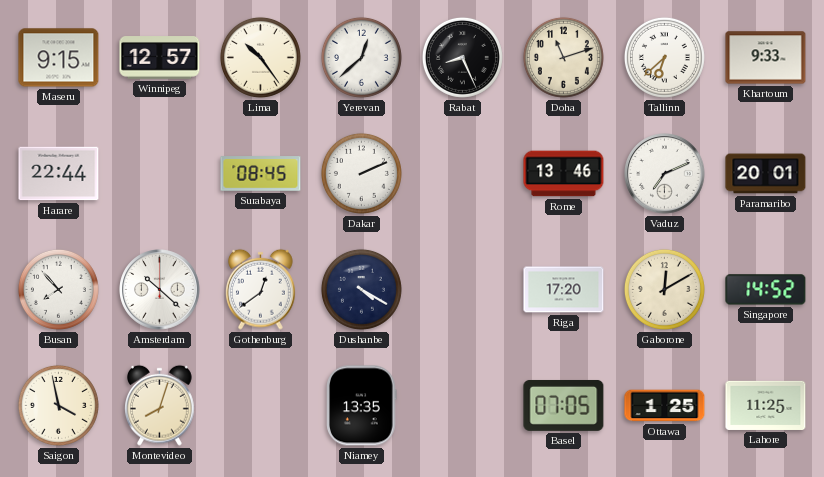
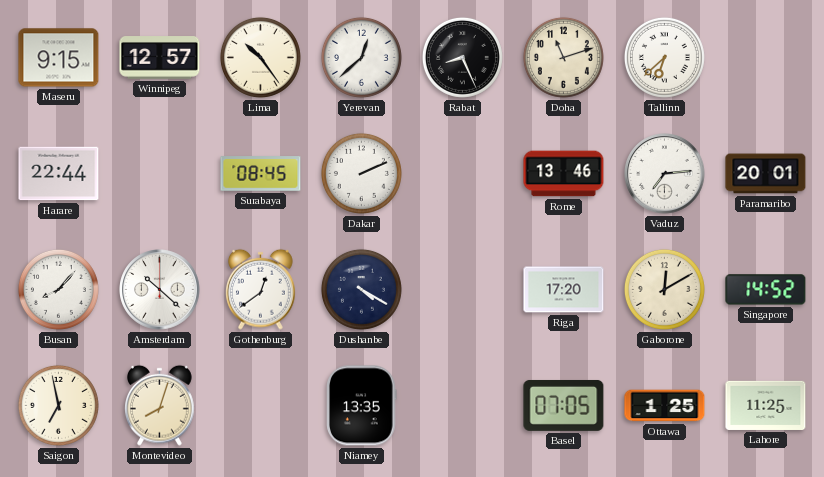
Khartoum: 9:33 -> none
Vaduz: 7:11 -> 7:14
Busan: 7:53 -> 8:07
Saigon: 3:58 -> 6:58
